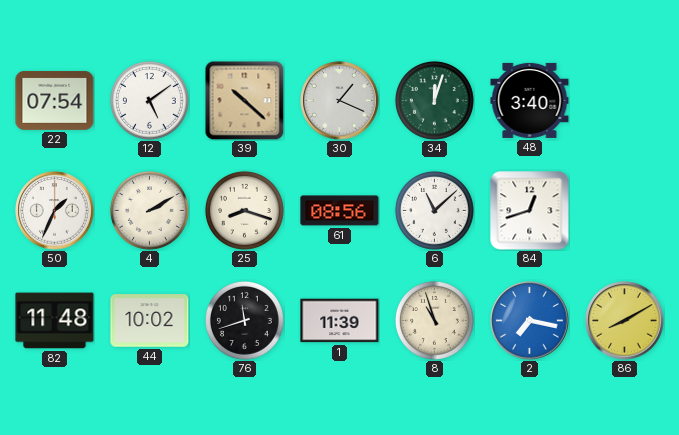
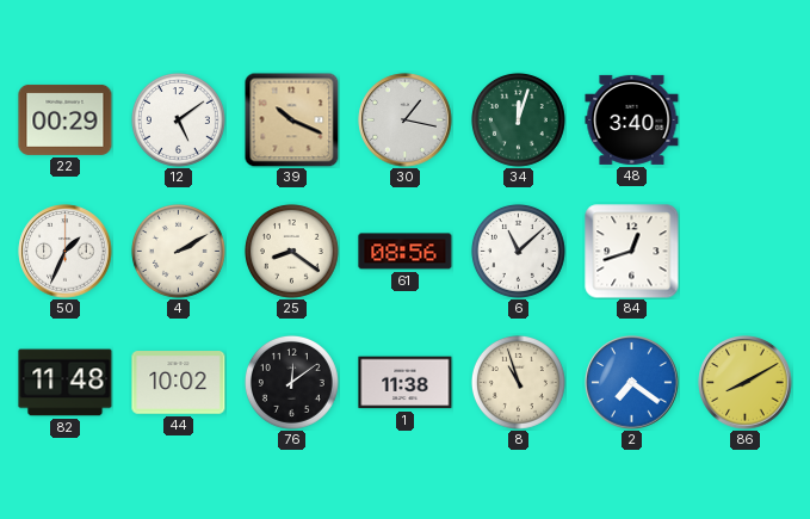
22: 07:54 -> 00:29
39: 10:22 -> 10:19
30: 1:19 -> 1:17
25: 8:18 -> 8:21
76: 11:42 -> 12:09
1: 11:39 -> 11:38
2: 7:17 -> 7:21
